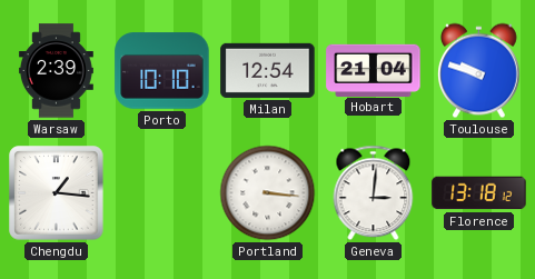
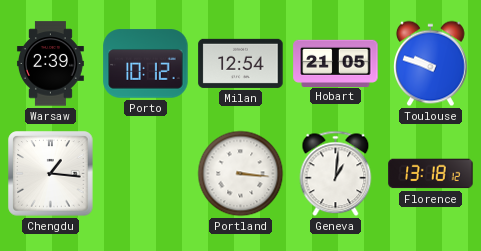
Porto: 10:10 -> 10:12
Hobart: 21:04 -> 21:05
Geneva: 3:01 -> 1:01
